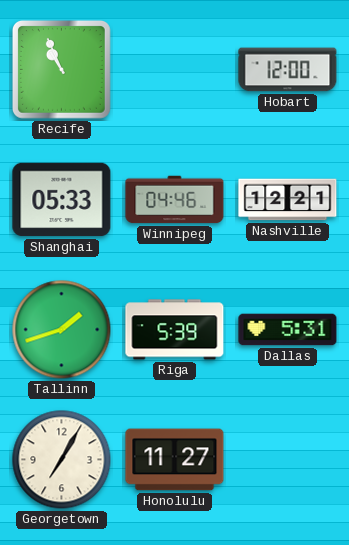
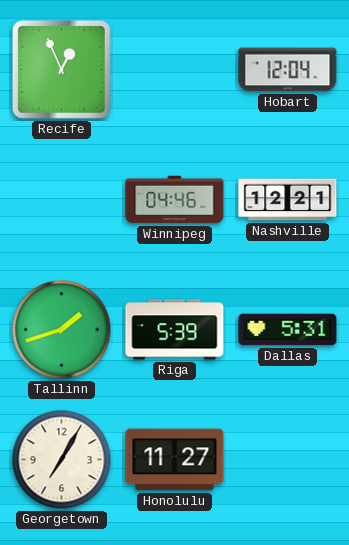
Recife: 10:56 -> 12:56
Hobart: 12:00 -> 12:04
Shanghai: 05:33 -> none
